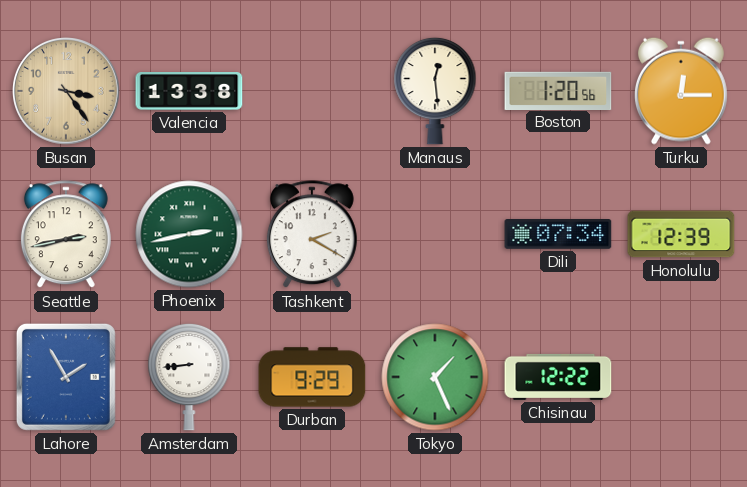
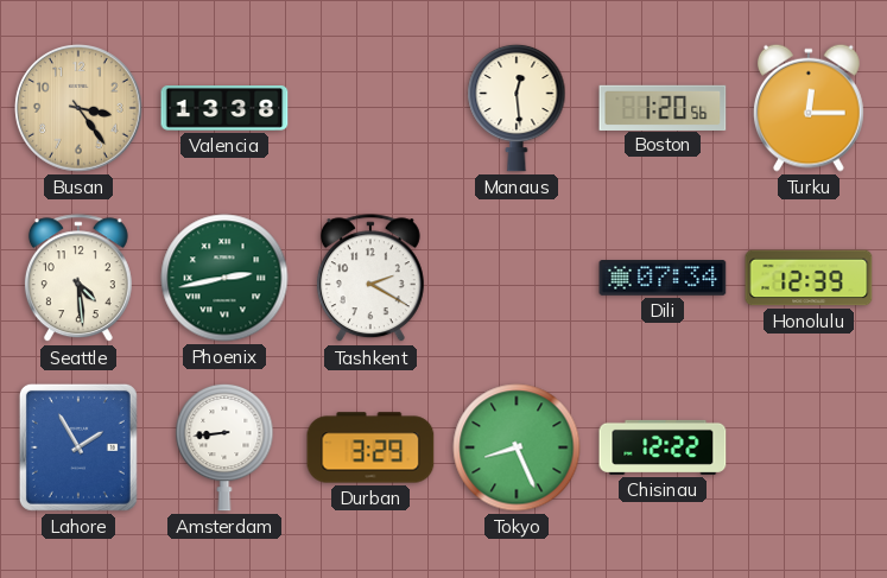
Seattle: 2:43 -> 4:29
Durban: 9:29 -> 3:29
Tokyo: 1:26 -> 8:26
